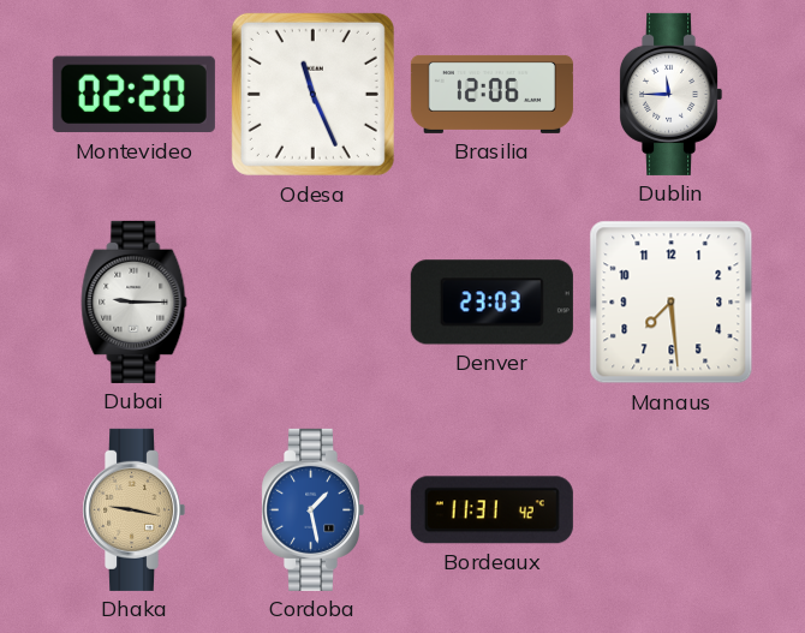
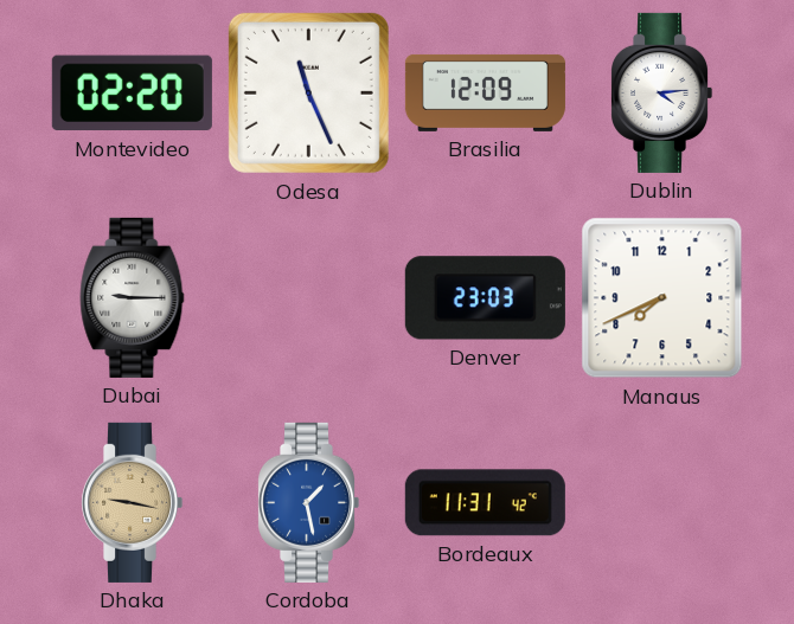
Brasilia: 12:06 -> 12:09
Dublin: 11:45 -> 4:14
Manaus: 7:29 -> 7:41
